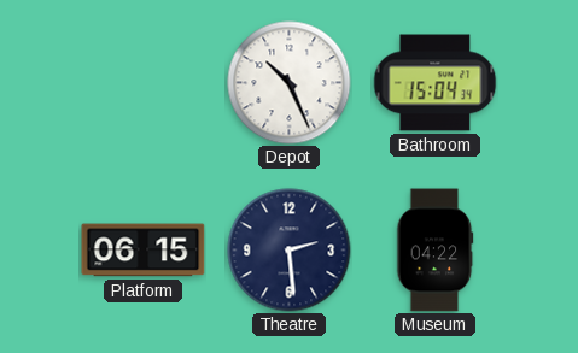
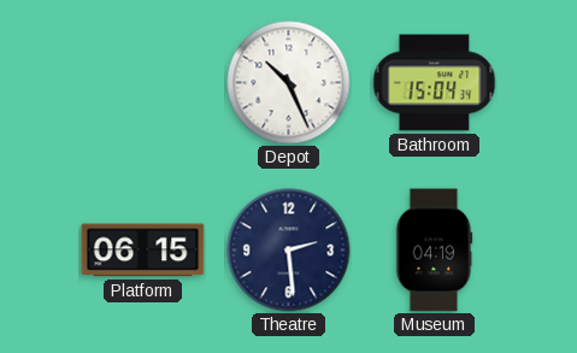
Museum: 04:22 -> 04:19
